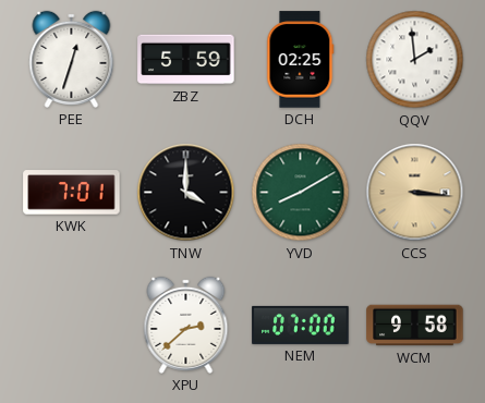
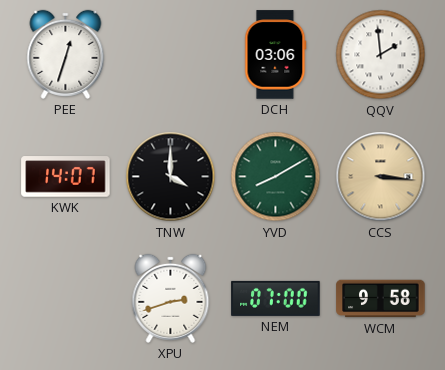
ZBZ: 5:59 -> none
DCH: 02:25 -> 03:06
KWK: 7:01 -> 14:07
XPU: 2:38 -> 2:42
